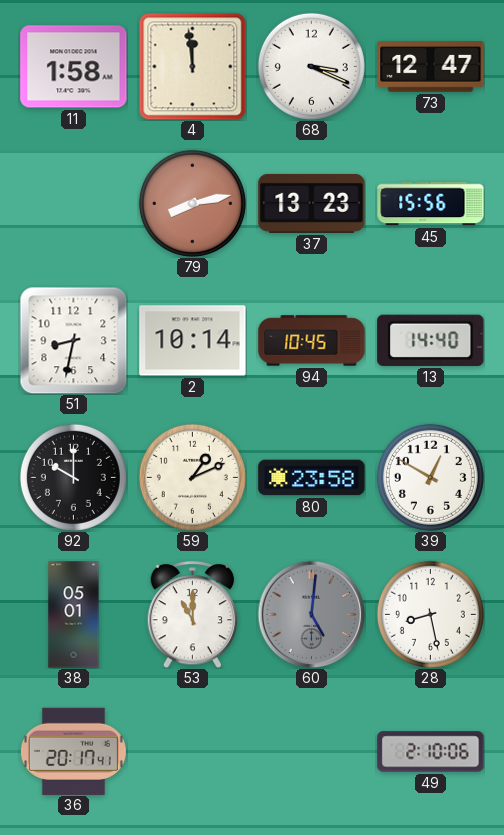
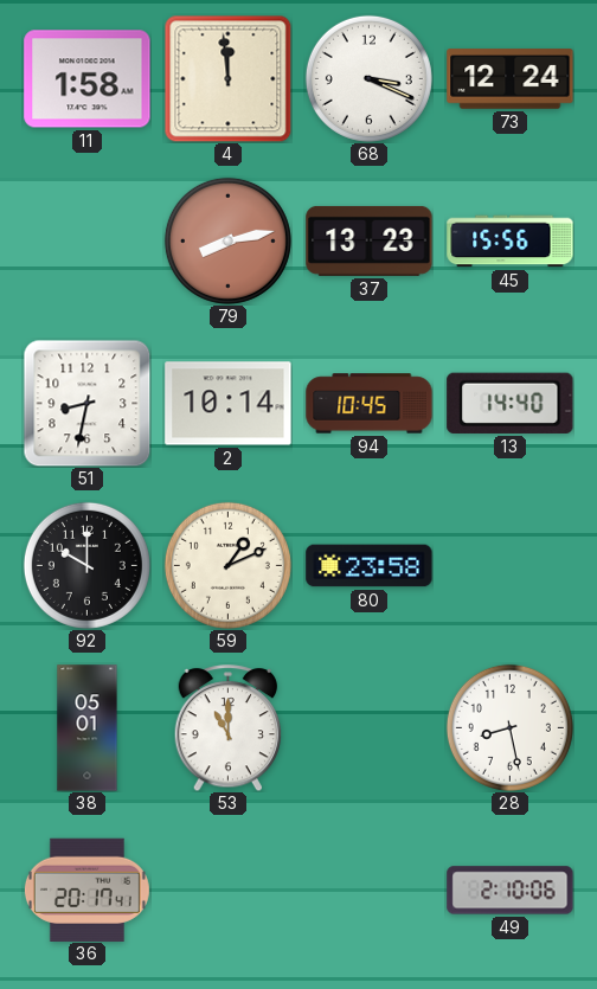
73: 12:47 -> 12:24
39: 12:50 -> none
60: 5:01 -> none
